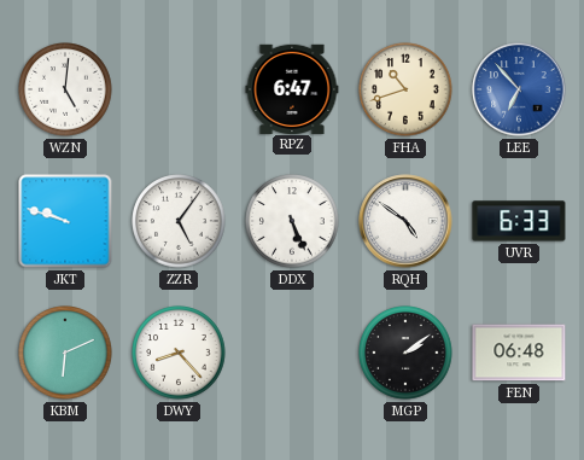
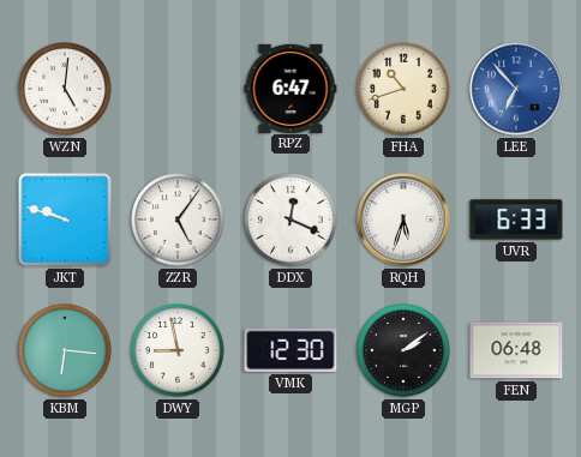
DDX: 5:26 -> 12:19
RQH: 4:51 -> 5:33
KBM: 6:11 -> 6:16
DWY: 8:23 -> 8:58
VMK: none -> 12:30
